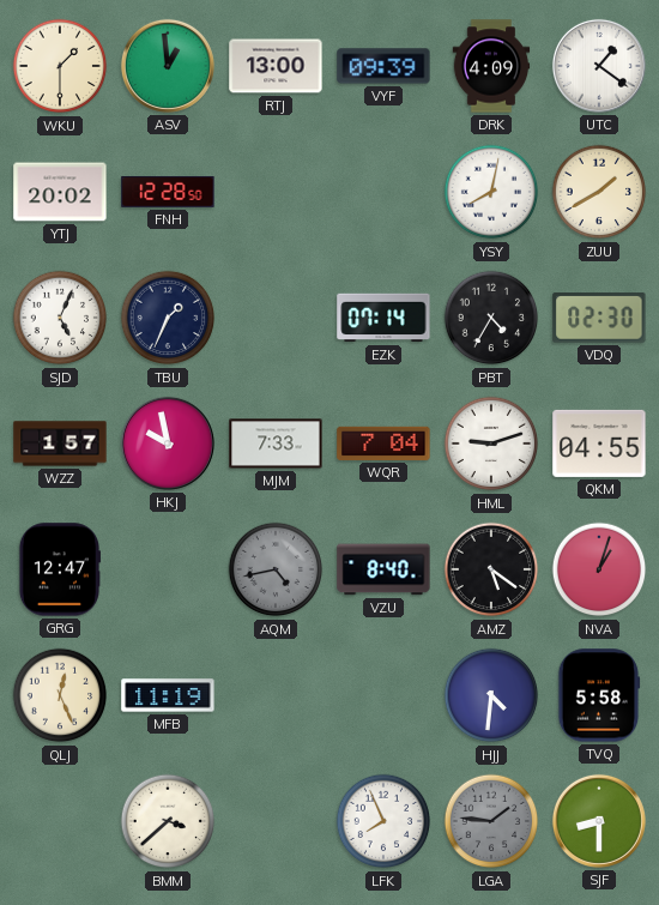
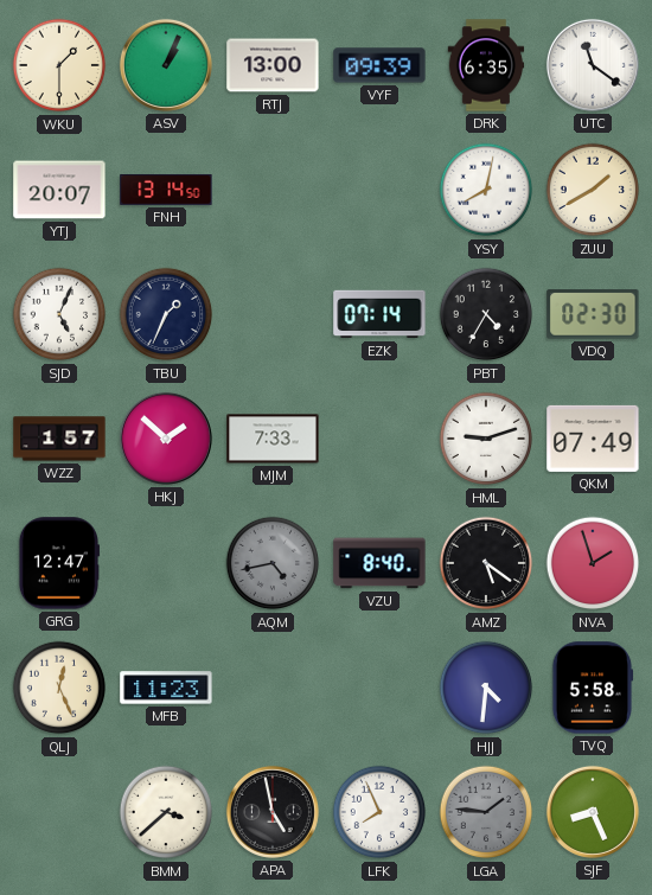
ASV: 12:59 -> 1:04
DRK: 4:09 -> 6:35
UTC: 1:21 -> 11:21
YTJ: 20:02 -> 20:07
FNH: 12:28 -> 13:14
HKJ: 9:58 -> 1:52
WQR: 7:04 -> none
QKM: 04:55 -> 07:49
NVA: 1:03 -> 1:57
MFB: 11:19 -> 11:23
APA: none -> 4:58
SJF: 8:30 -> 8:26
